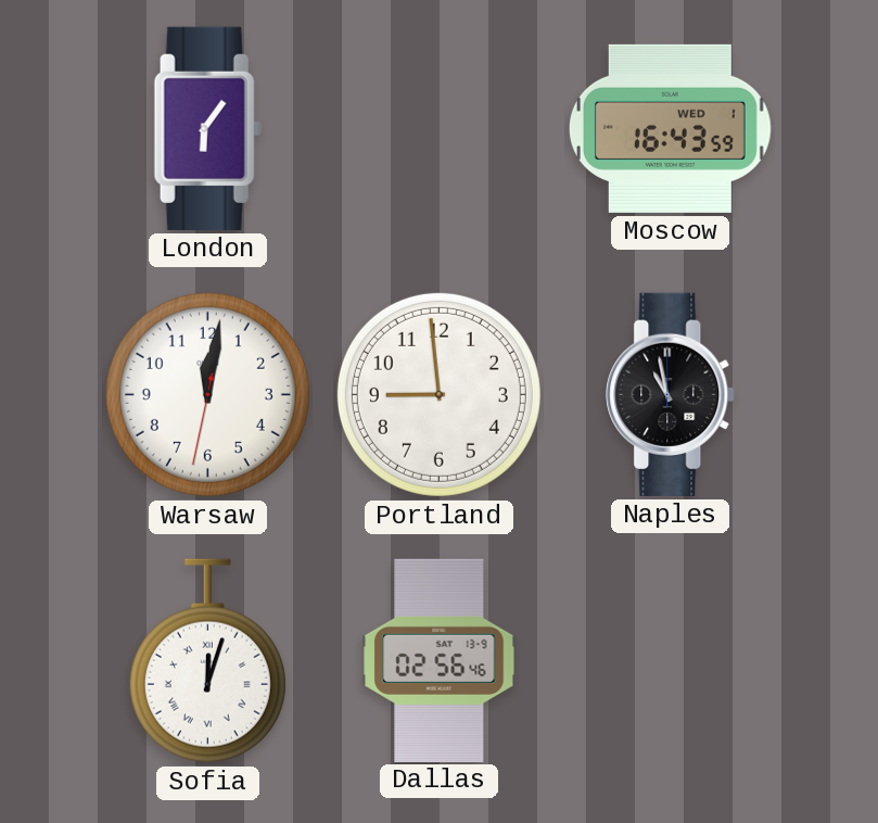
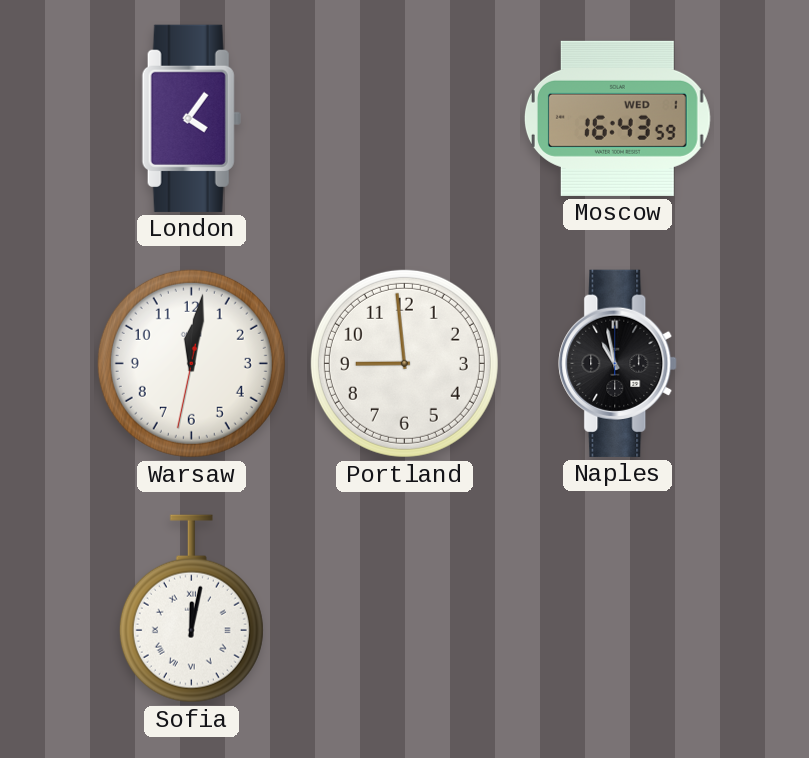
London: 6:06 -> 4:06
Sofia: 12:03 -> 12:02
Dallas: 02:56 -> none
